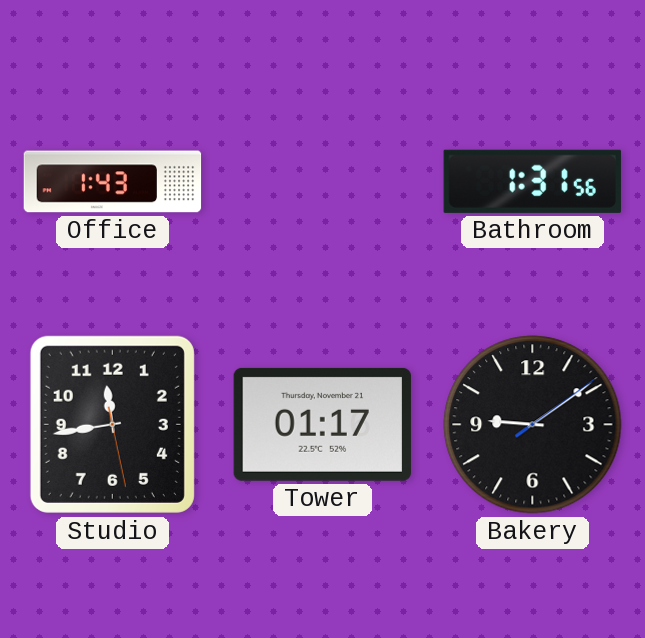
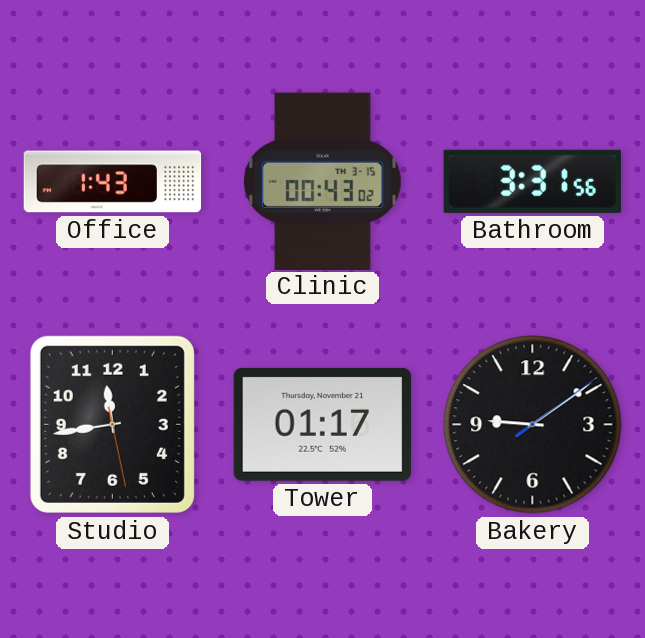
Clinic: none -> 00:43
Bathroom: 1:31 -> 3:31
